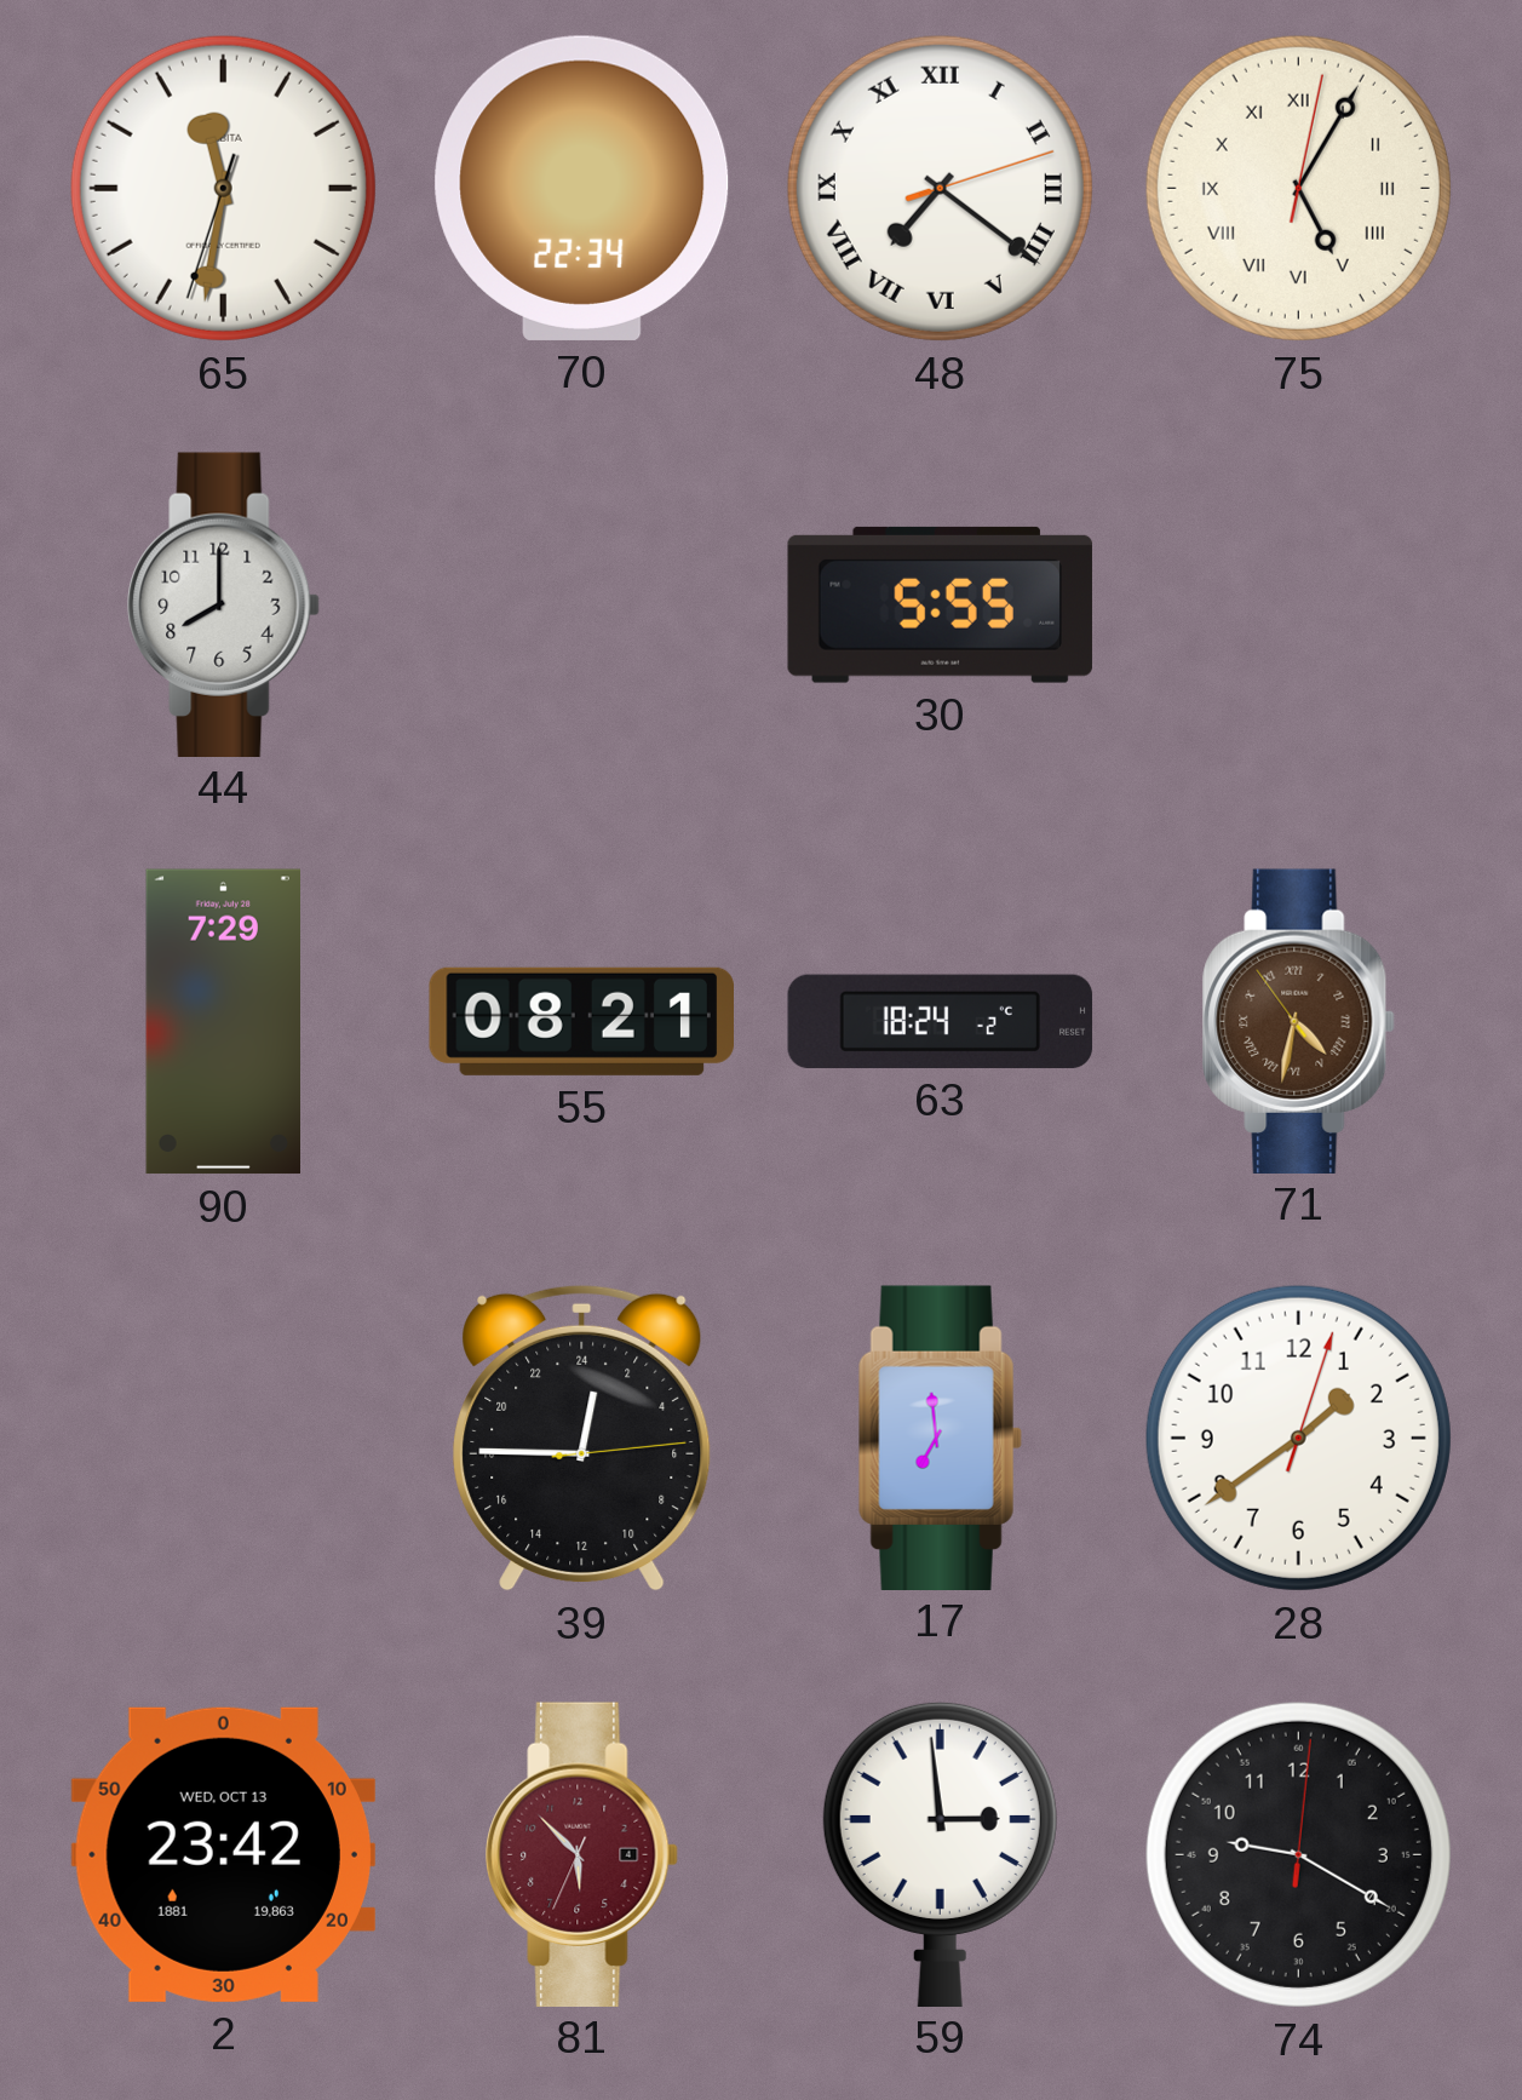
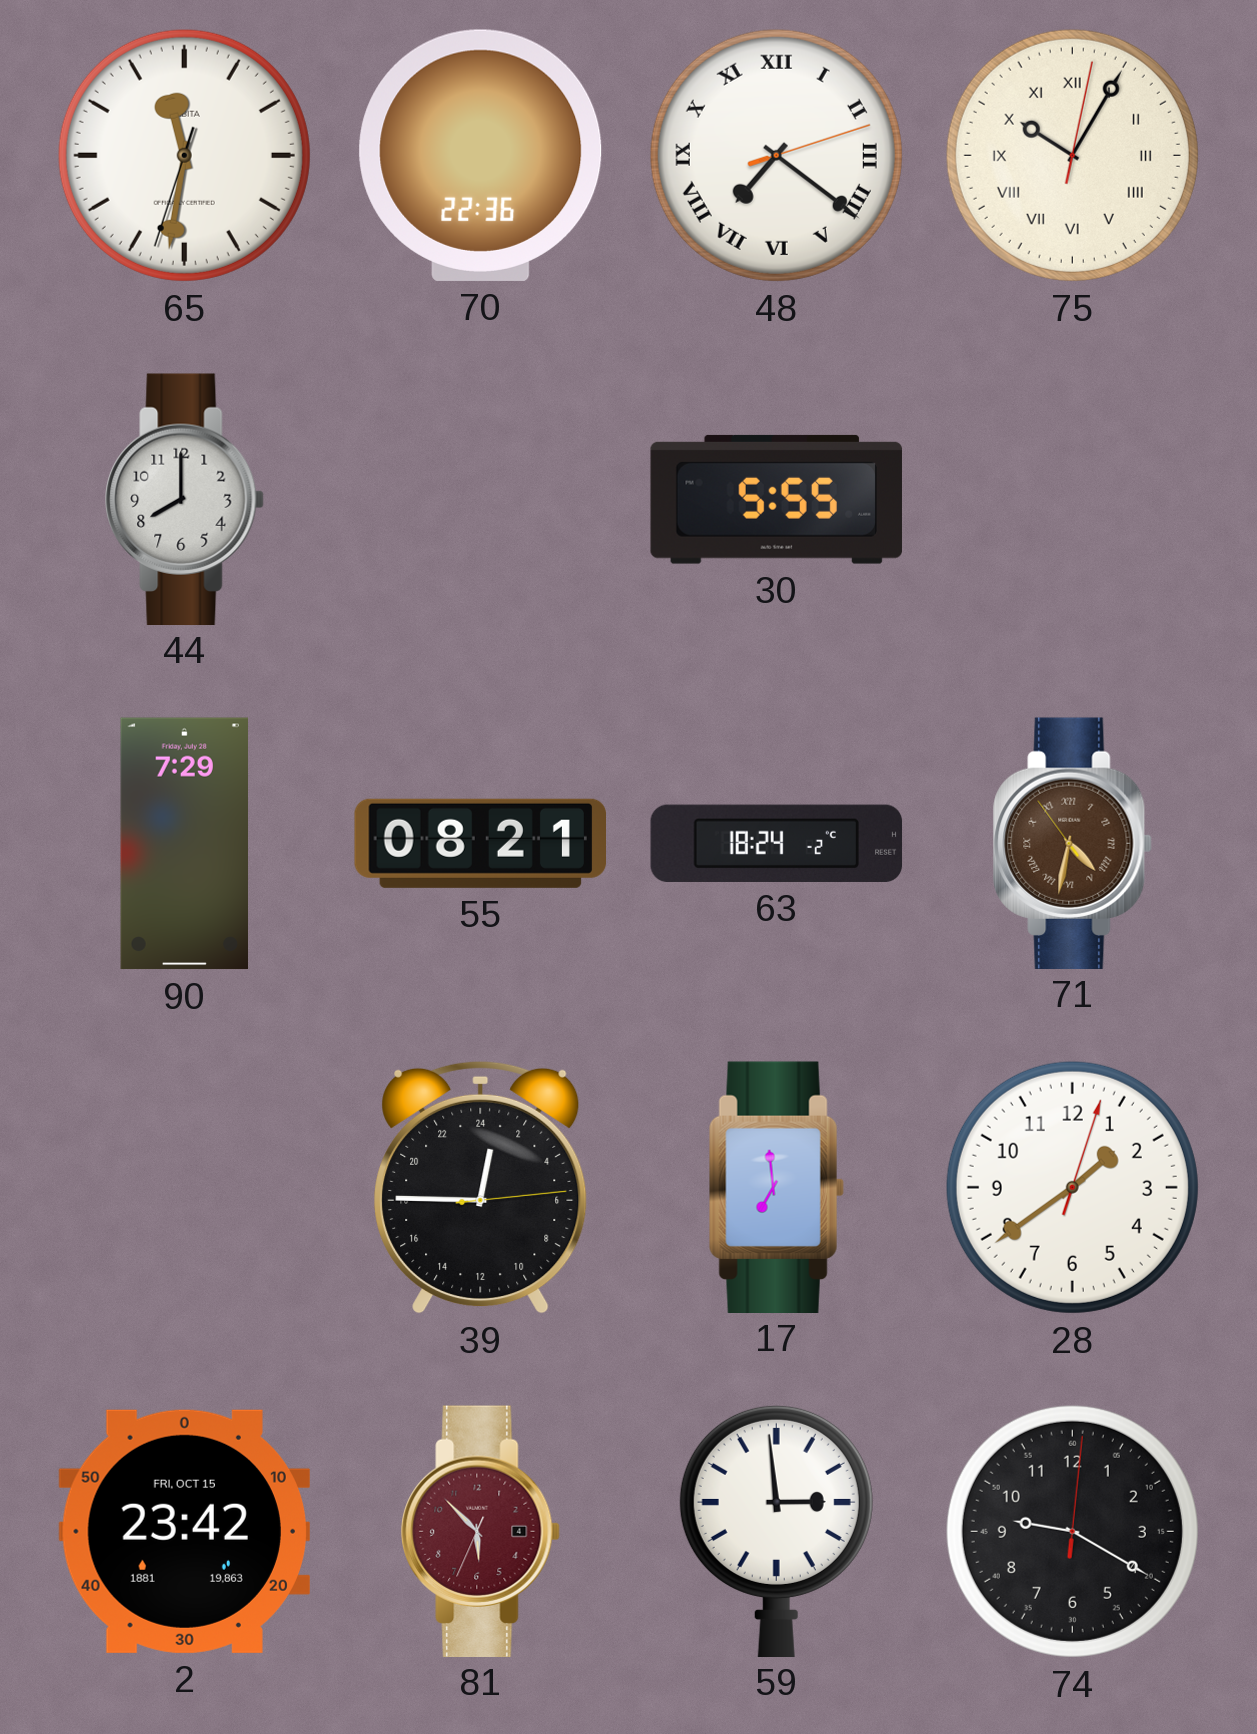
70: 22:34 -> 22:36
75: 5:05 -> 10:05
2 date: WED, OCT 13 -> FRI, OCT 15
